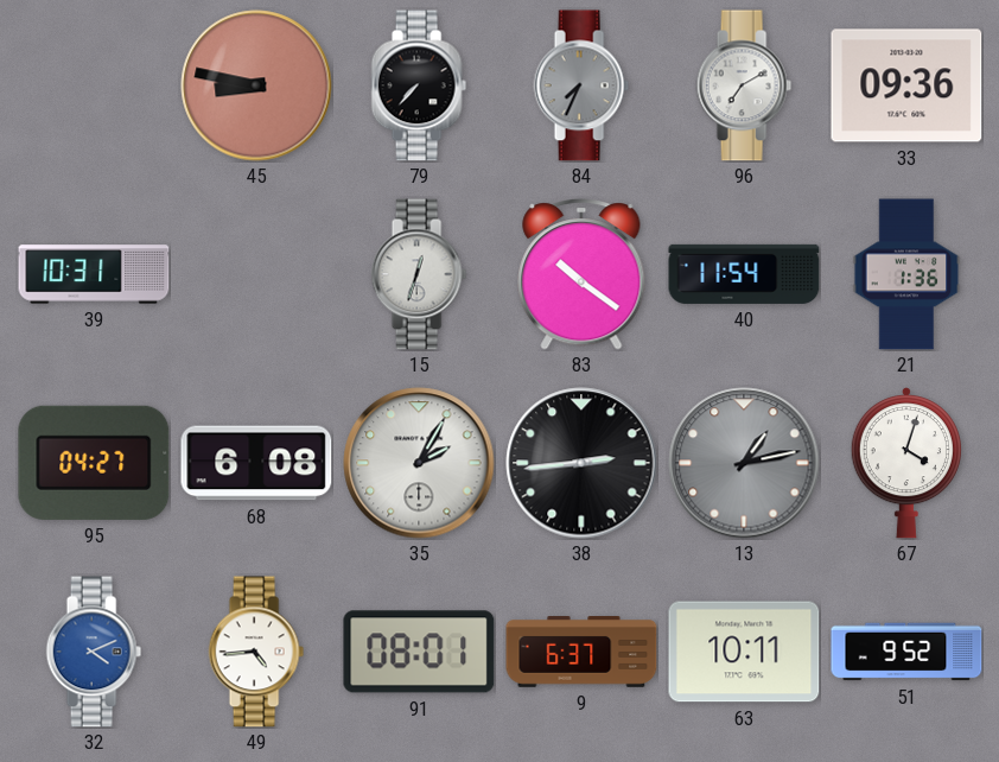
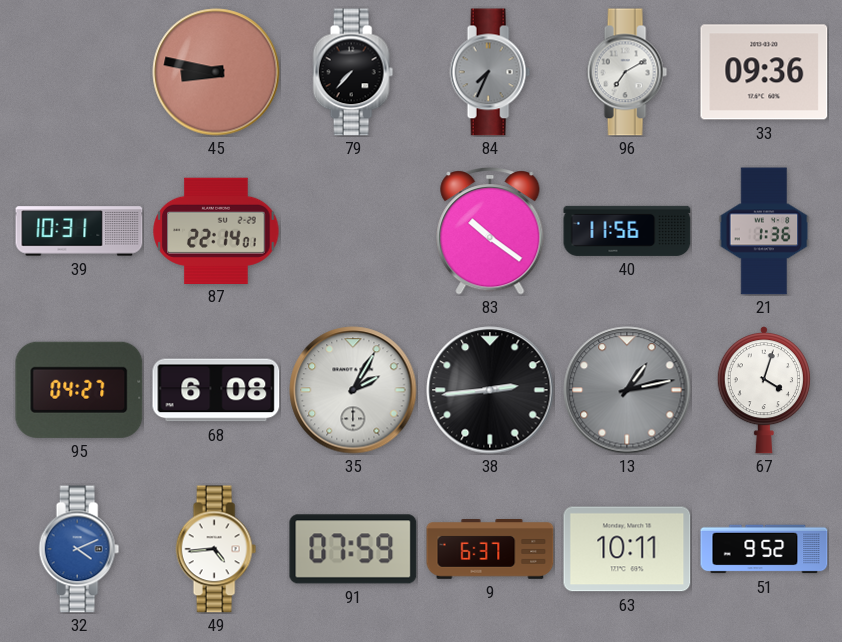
87: none -> 22:14
15: 12:33 -> none
40: 11:54 -> 11:56
91: 08:01 -> 07:59
